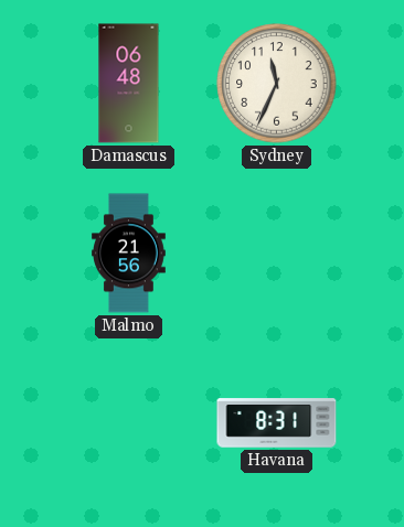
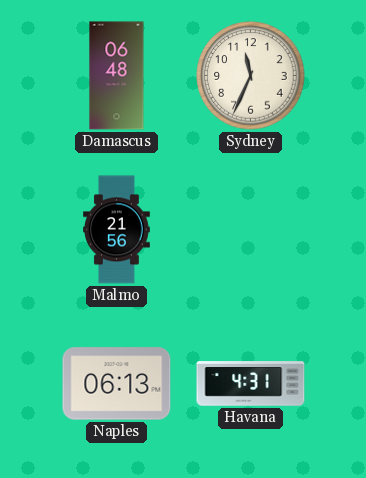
Naples: none -> 06:13
Havana: 8:31 -> 4:31
